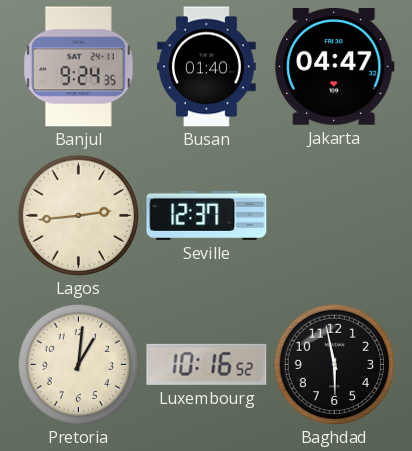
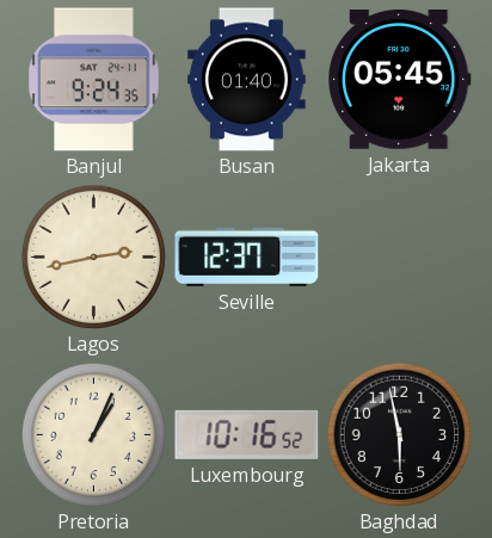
Jakarta: 04:47 -> 05:45
Lagos: 2:44 -> 2:43
Pretoria: 1:01 -> 1:04
